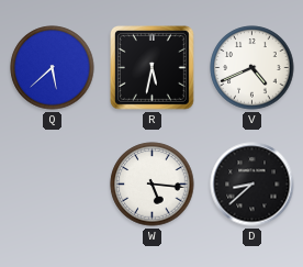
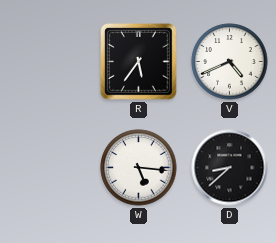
Q: 5:38 -> none
R: 5:32 -> 5:36
